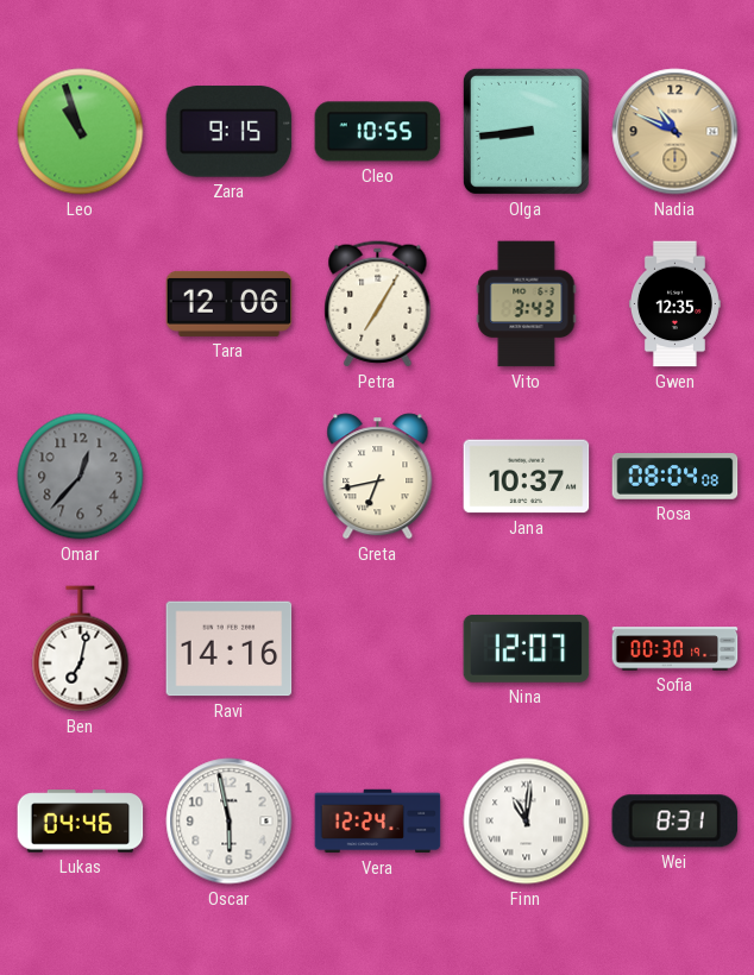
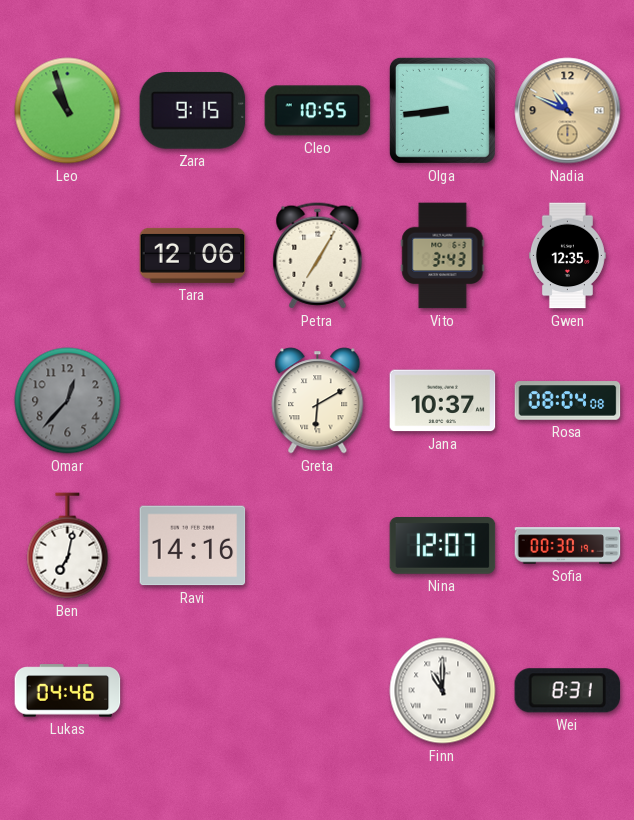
Greta: 6:43 -> 6:10
Oscar: 5:58 -> none
Vera: 12:24 -> none
Finn: 11:01 -> 11:00
